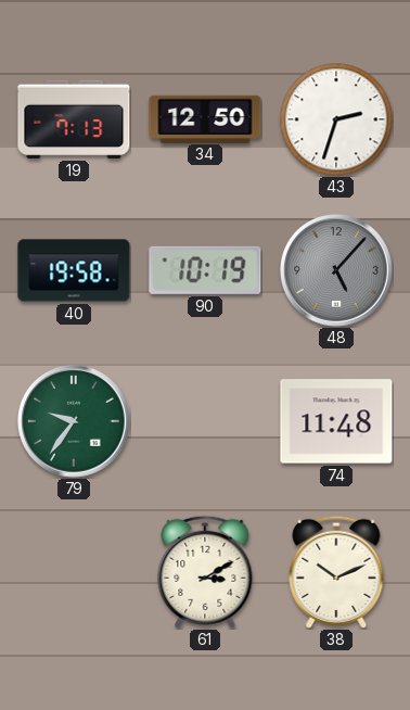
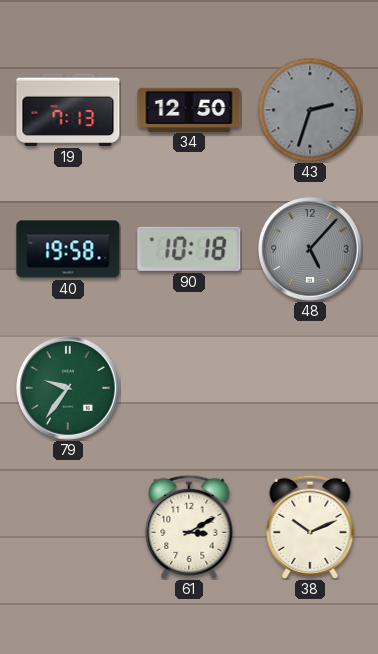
43 dial: white -> grey
90: 10:19 -> 10:18
74: 11:48 -> none
